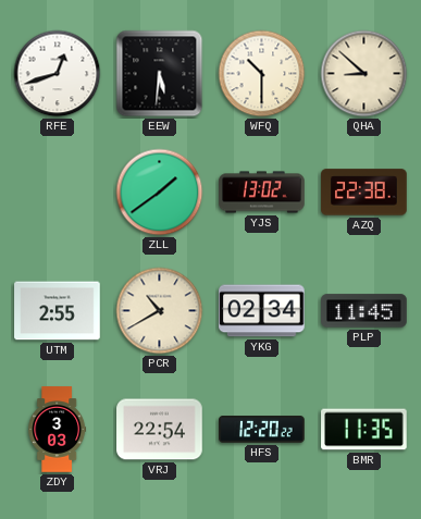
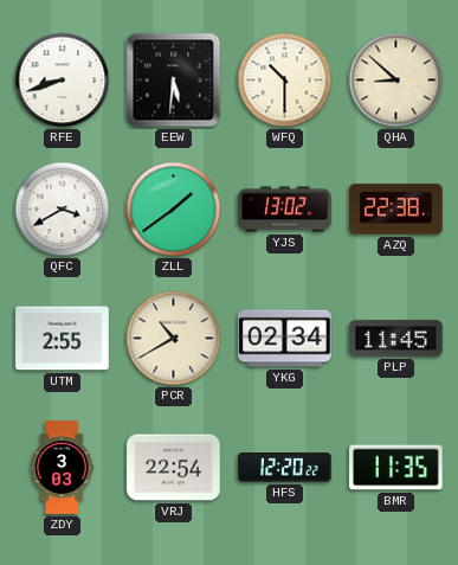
RFE: 12:42 -> 8:42
QFC: none -> 3:40
